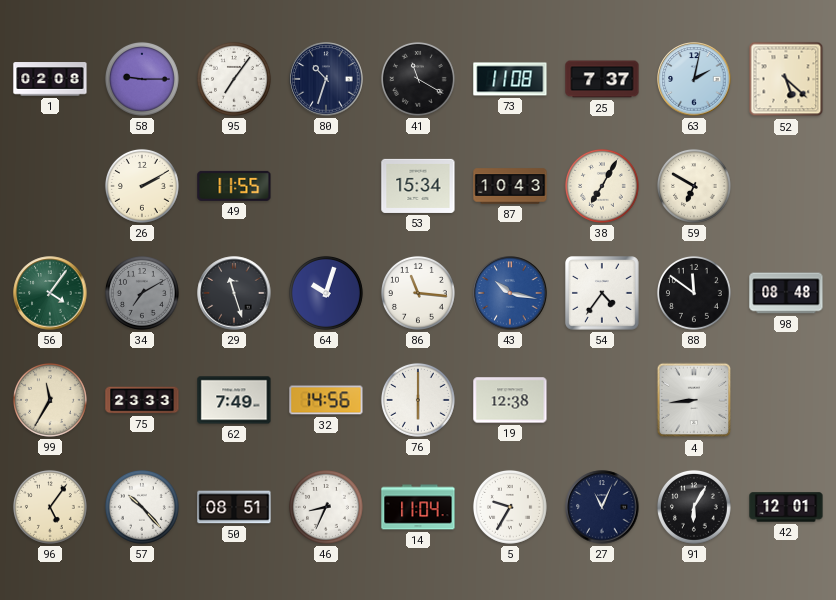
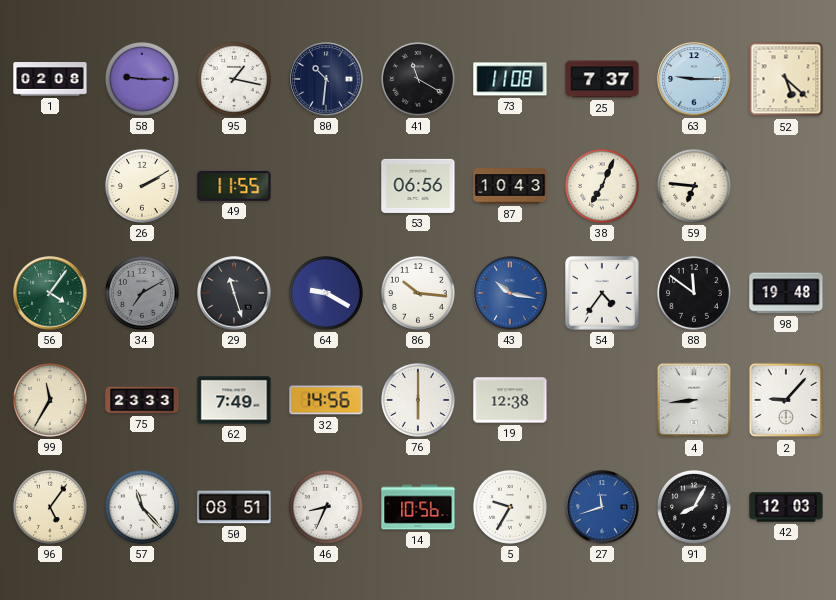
95: 7:06 -> 1:17
80: 10:33 -> 10:31
63: 2:02 -> 9:15
53: 15:34 -> 06:56
38: 7:05 -> 7:04
59: 6:50 -> 6:46
64: 10:03 -> 9:20
86: 11:16 -> 10:16
98: 08:48 -> 19:48
2: none -> 9:07
57: 10:23 -> 11:23
14: 11:04 -> 10:56
27: 11:04 -> 11:42
27 dial: navy -> blue
91: 6:05 -> 8:05
42: 12:01 -> 12:03
